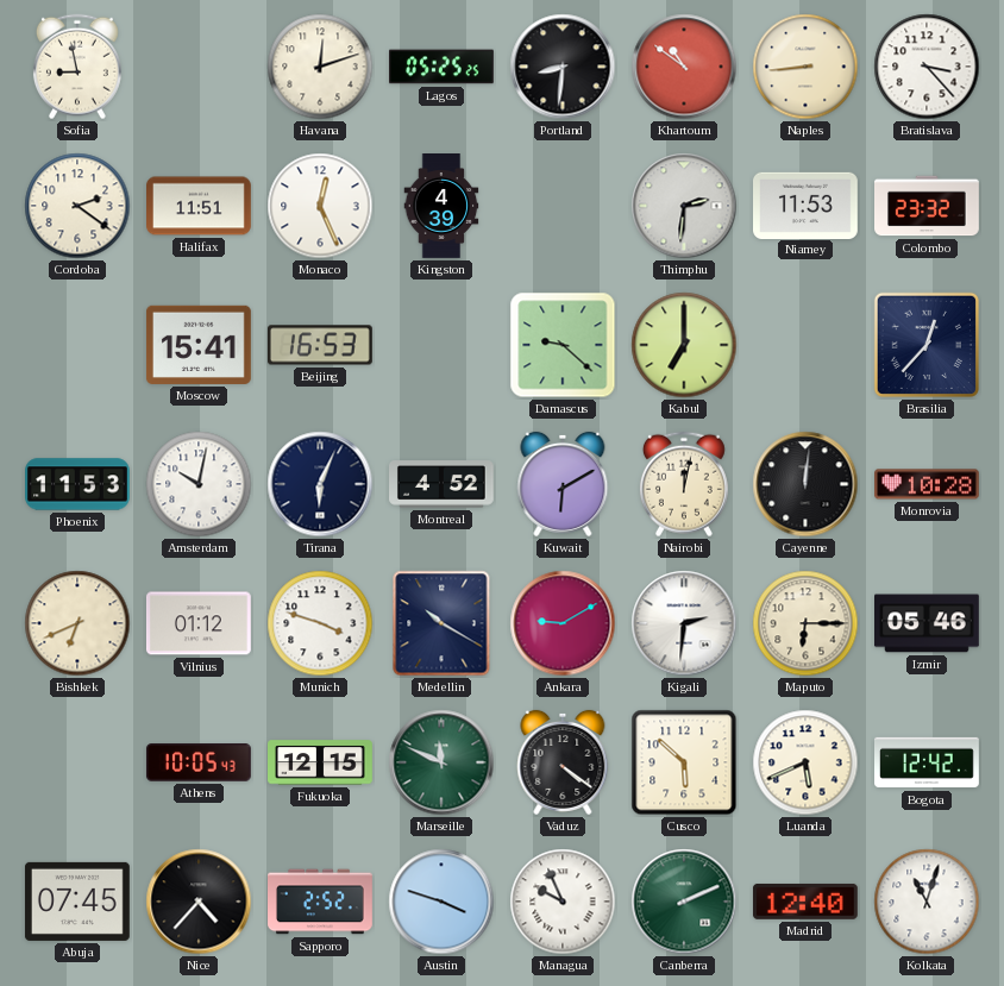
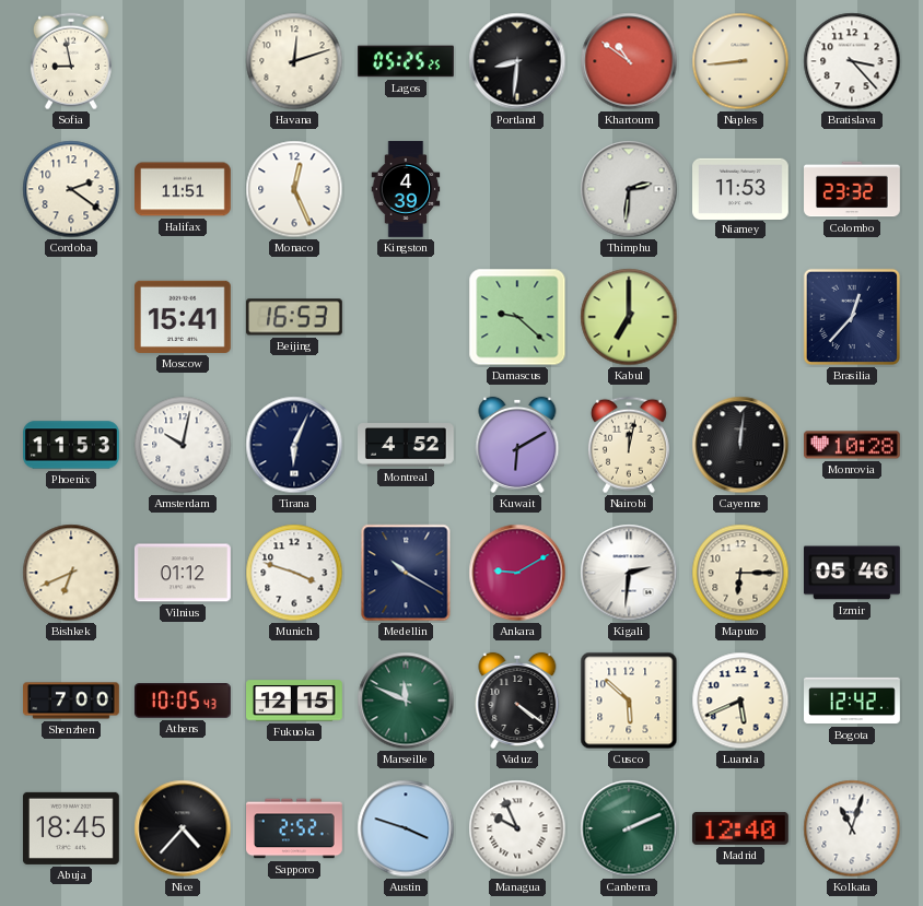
Shenzhen: none -> 7:00
Abuja: 07:45 -> 18:45
